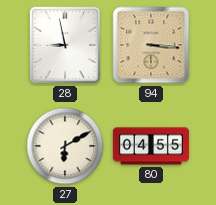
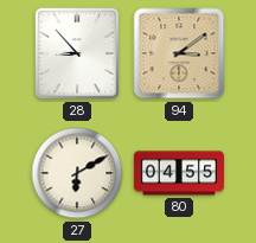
28: 8:58 -> 8:53
94: 3:16 -> 3:09
